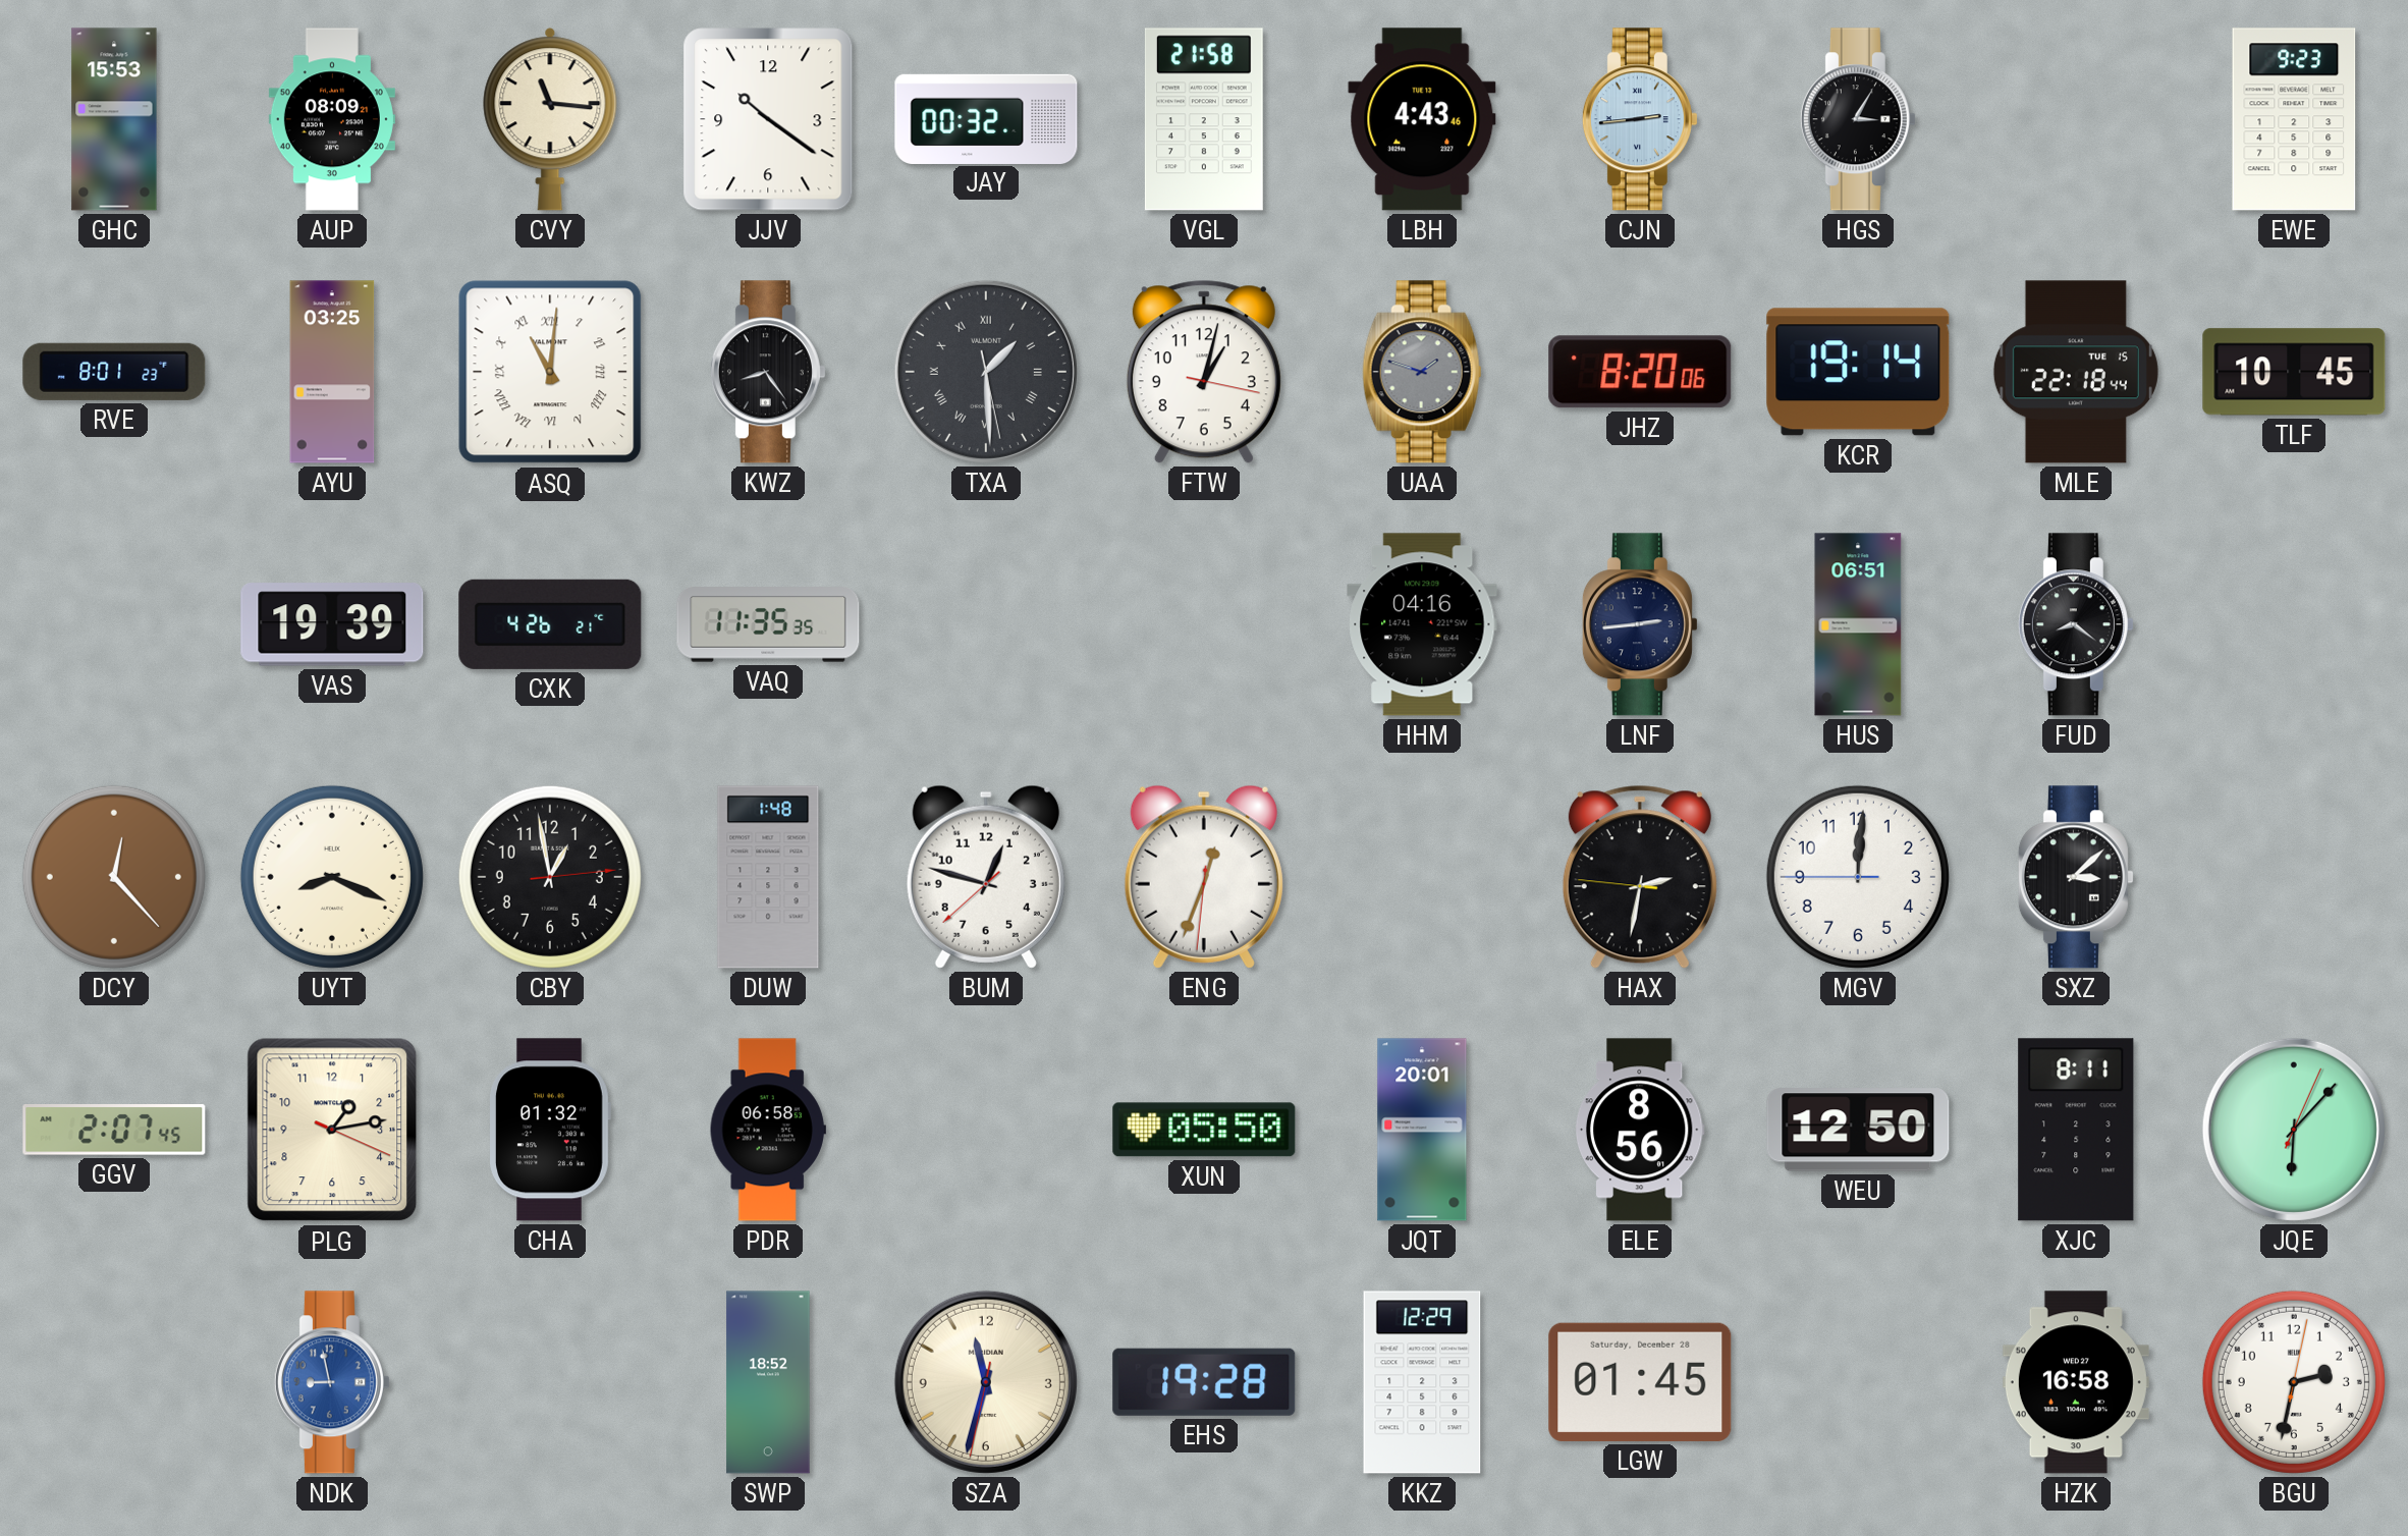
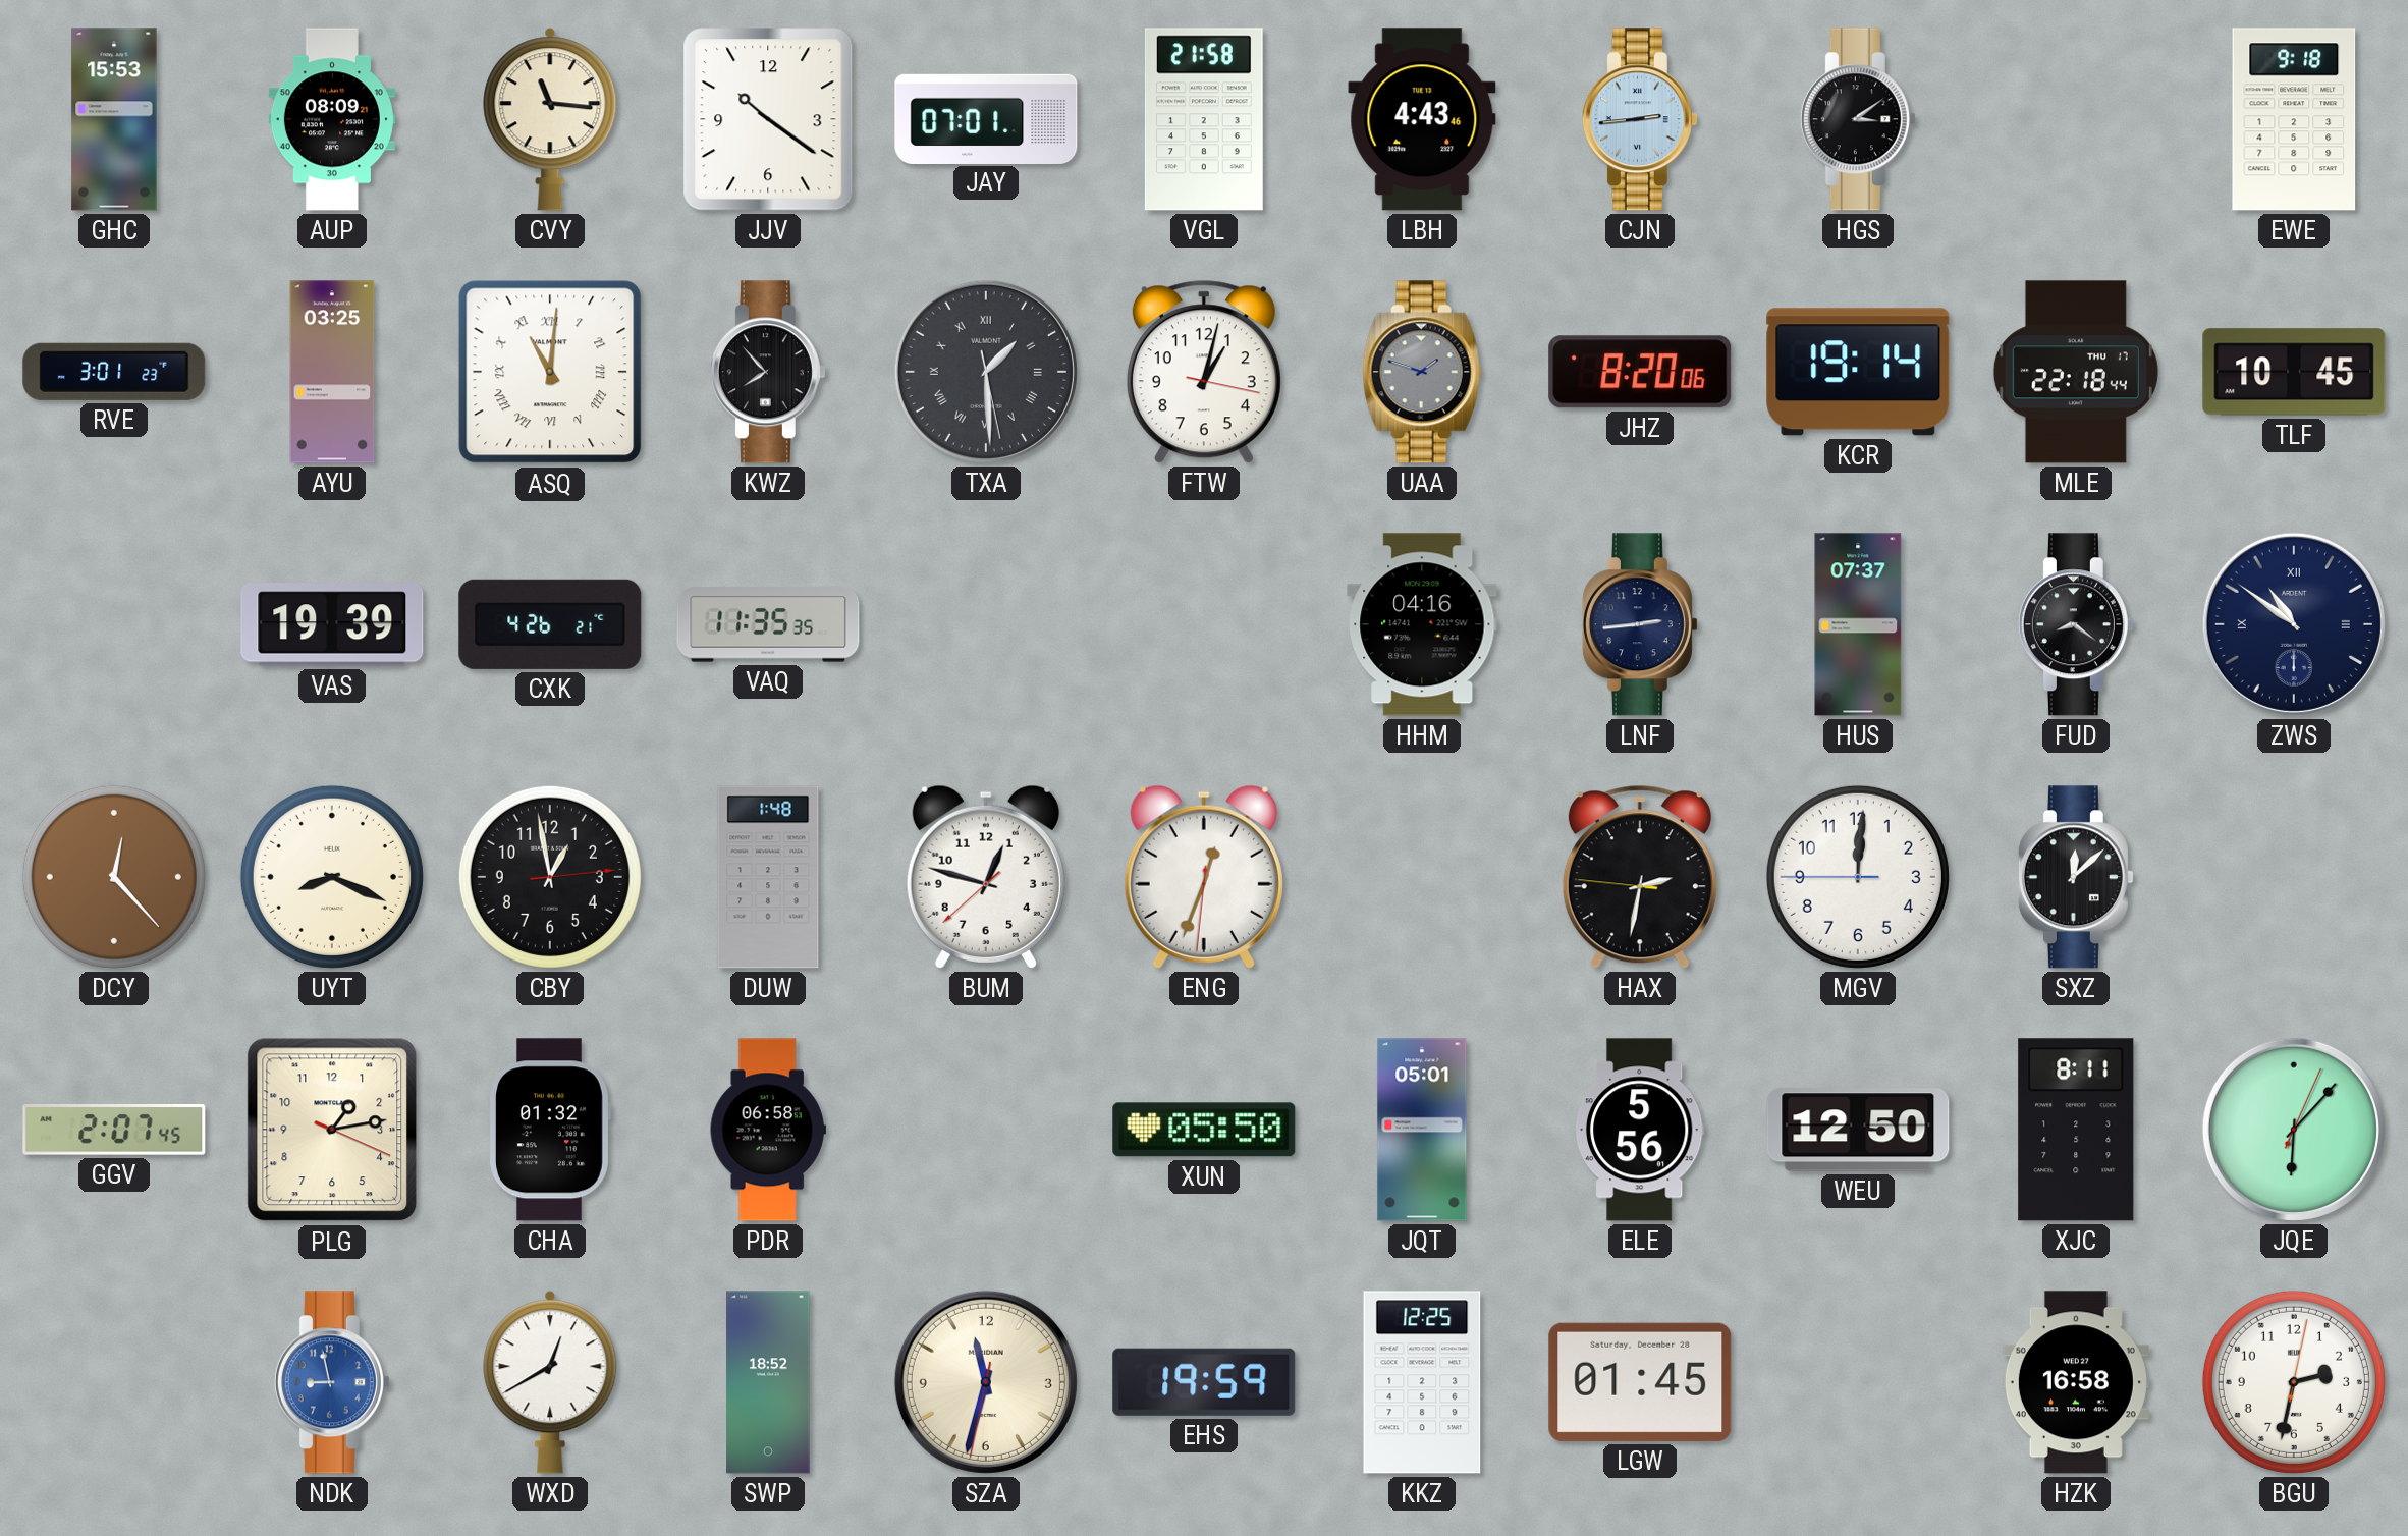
JAY: 00:32 -> 07:01
HGS: 3:05 -> 3:09
EWE: 9:23 -> 9:18
RVE: 8:01 -> 3:01
KWZ: 8:24 -> 7:53
MLE date: TUE 15 -> THU 17
HUS: 06:51 -> 07:37
ZWS: none -> 10:51
SXZ: 3:08 -> 12:08
JQT: 20:01 -> 05:01
ELE: 8:56 -> 5:56
WXD: none -> 12:40
EHS: 19:28 -> 19:59
KKZ: 12:29 -> 12:25
